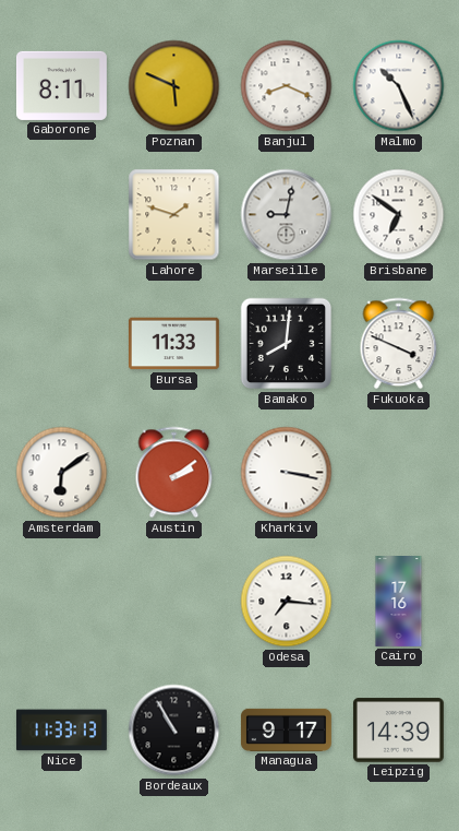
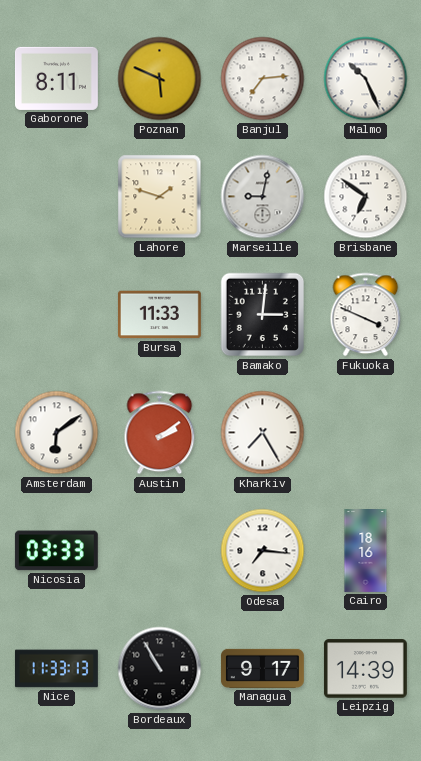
Banjul: 8:19 -> 7:14
Bamako: 8:01 -> 3:01
Kharkiv: 3:17 -> 7:25
Nicosia: none -> 03:33
Cairo: 17:16 -> 18:16
